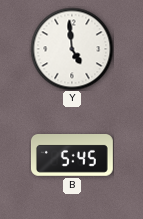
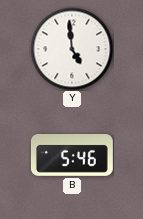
B: 5:45 -> 5:46
